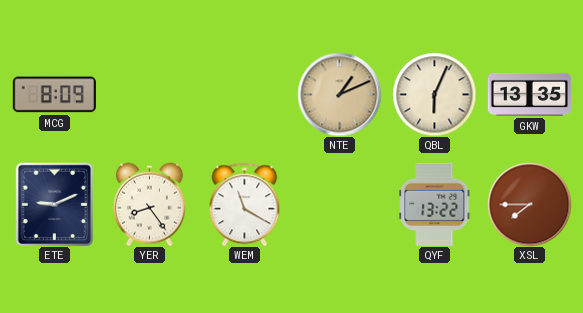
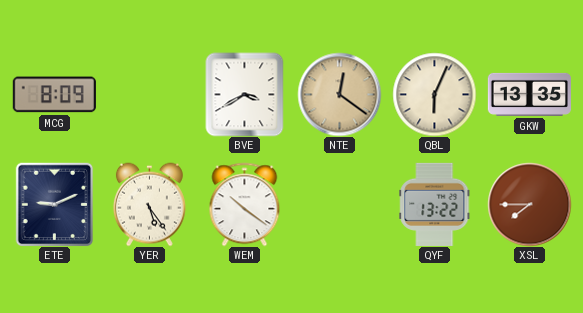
BVE: none -> 3:40
NTE: 1:11 -> 12:21
YER: 8:24 -> 5:24
WEM: 11:20 -> 10:21
